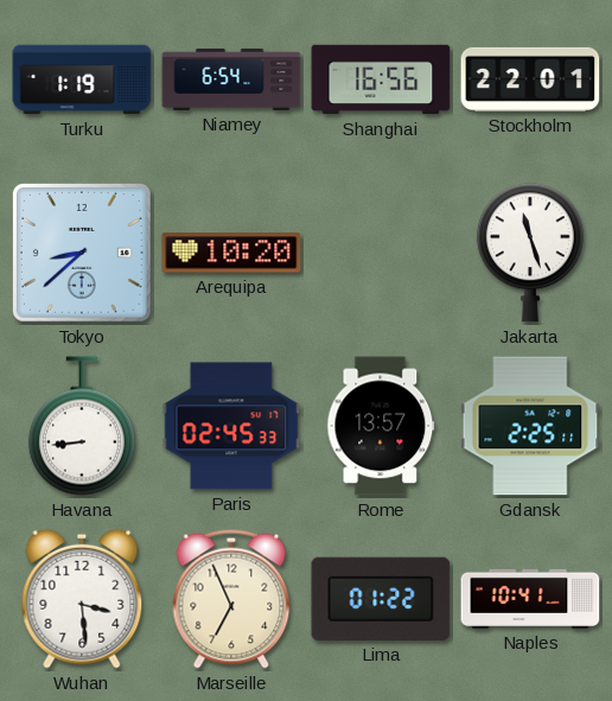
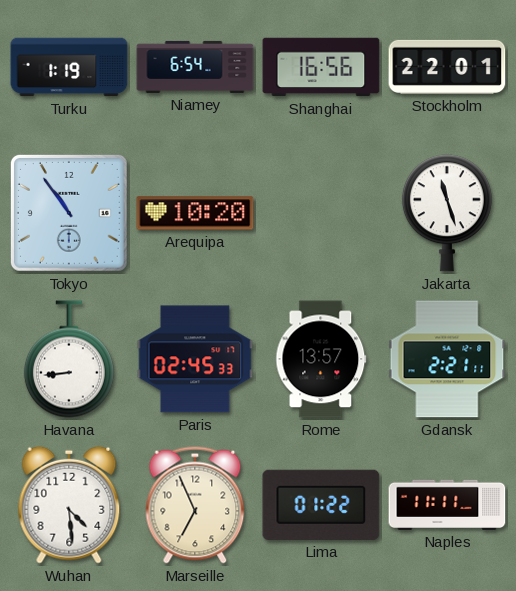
Tokyo: 8:38 -> 10:54
Gdansk: 2:25 -> 2:21
Wuhan: 3:29 -> 4:29
Naples: 10:41 -> 11:11
